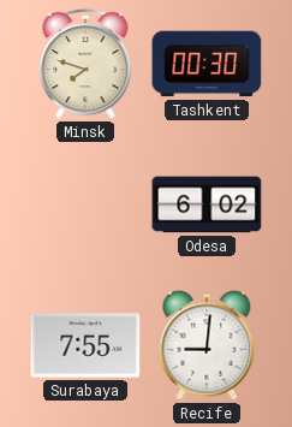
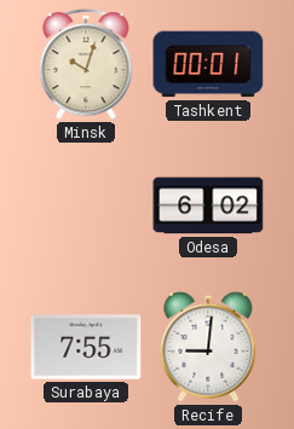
Minsk: 7:48 -> 10:03
Tashkent: 00:30 -> 00:01
